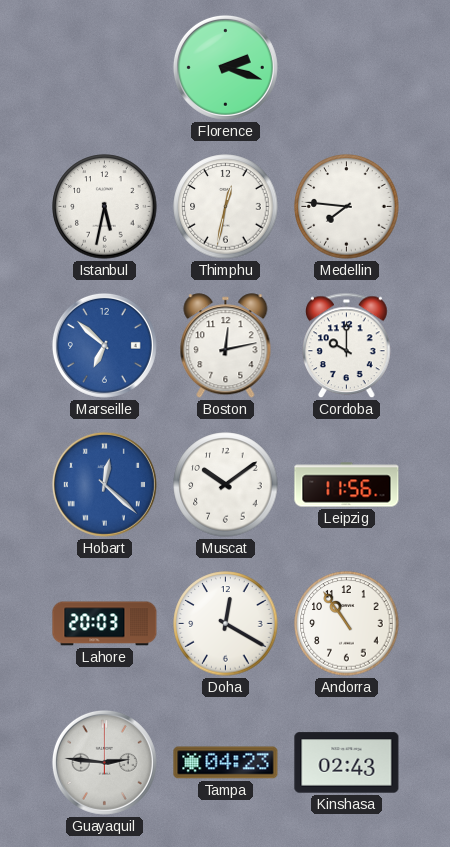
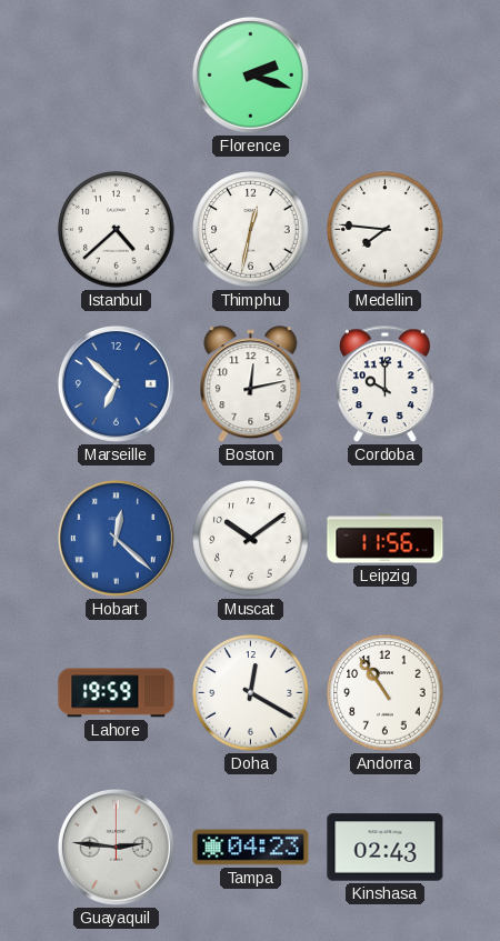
Istanbul: 5:32 -> 4:38
Lahore: 20:03 -> 19:59
